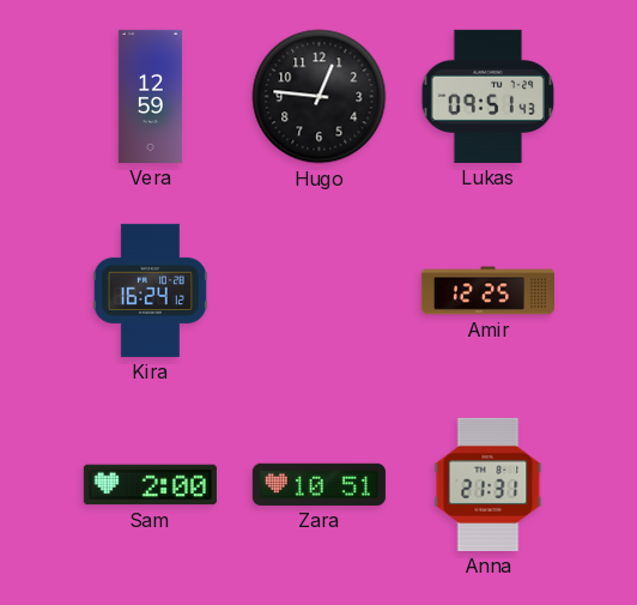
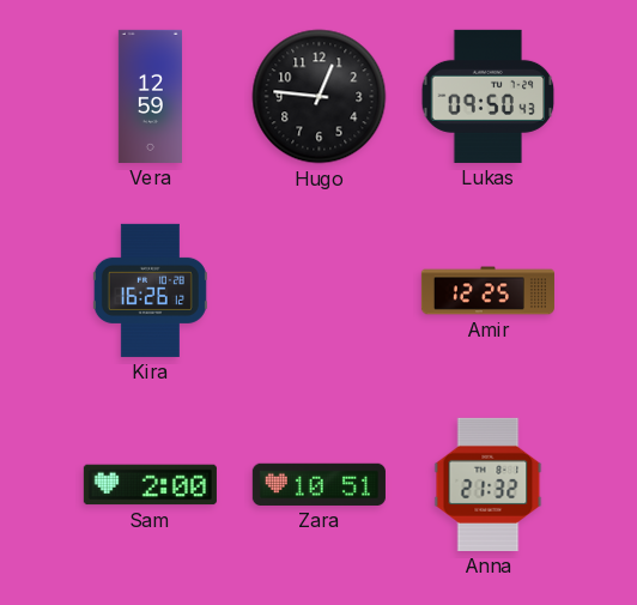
Lukas: 09:51 -> 09:50
Kira: 16:24 -> 16:26
Anna: 21:31 -> 21:32
